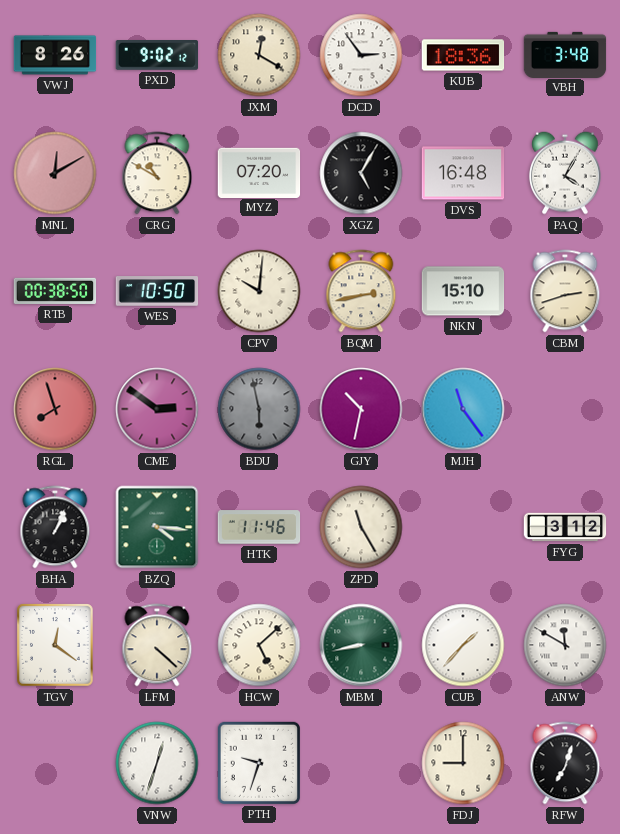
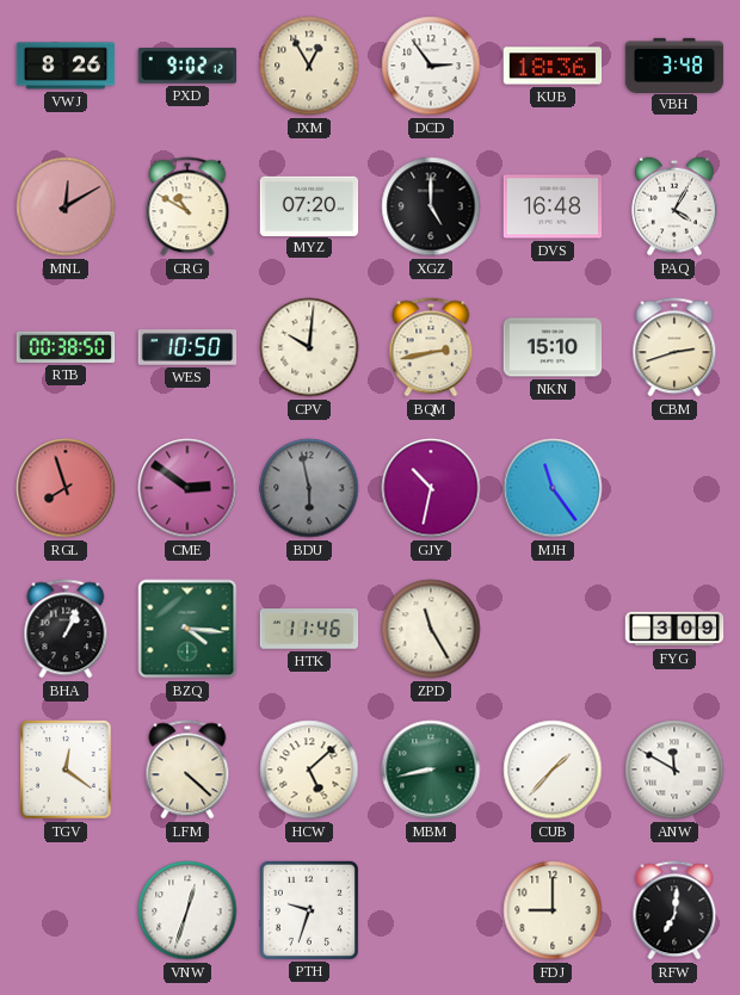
JXM: 12:20 -> 12:55
XGZ: 5:05 -> 5:00
FYG: 3:12 -> 3:09
RFW: 7:03 -> 7:01
